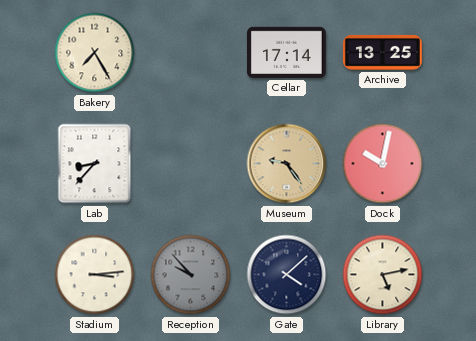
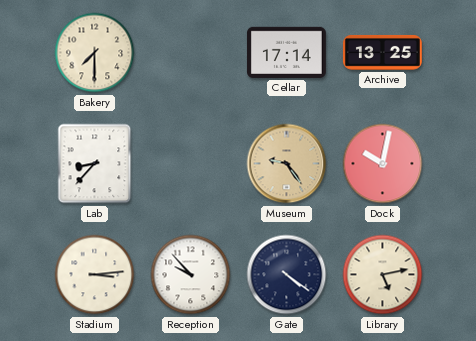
Bakery: 7:25 -> 7:30
Reception dial: grey -> white
Gate: 4:08 -> 4:21
